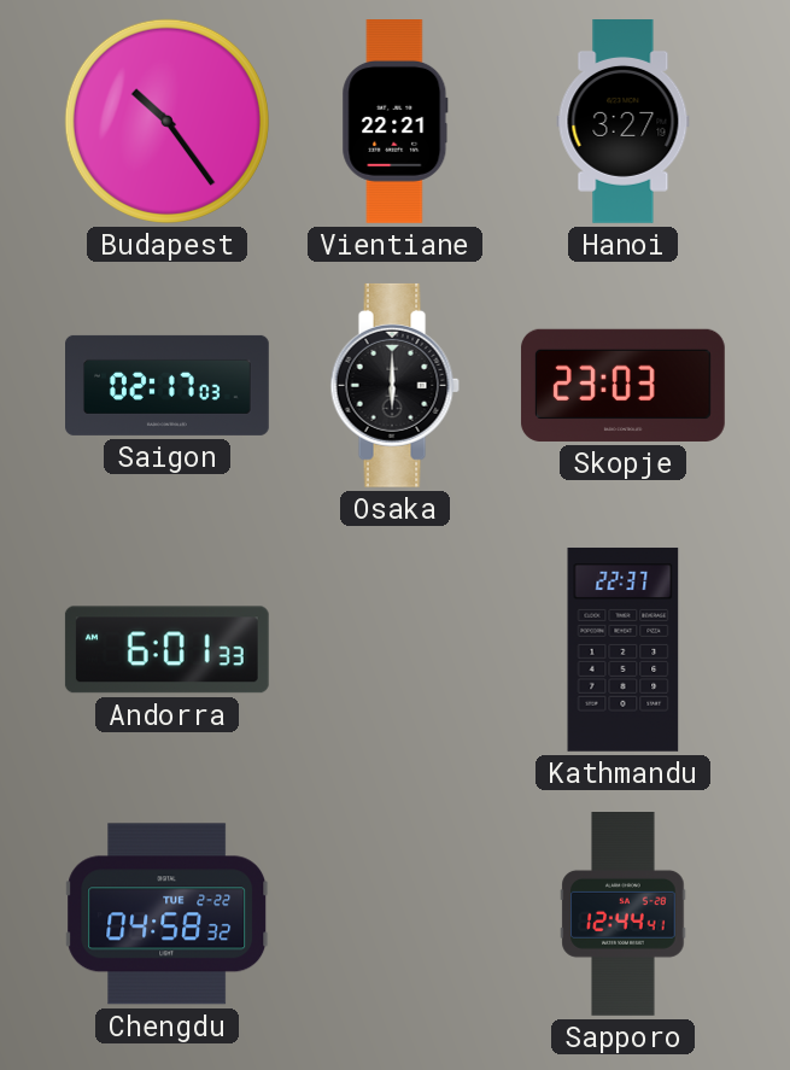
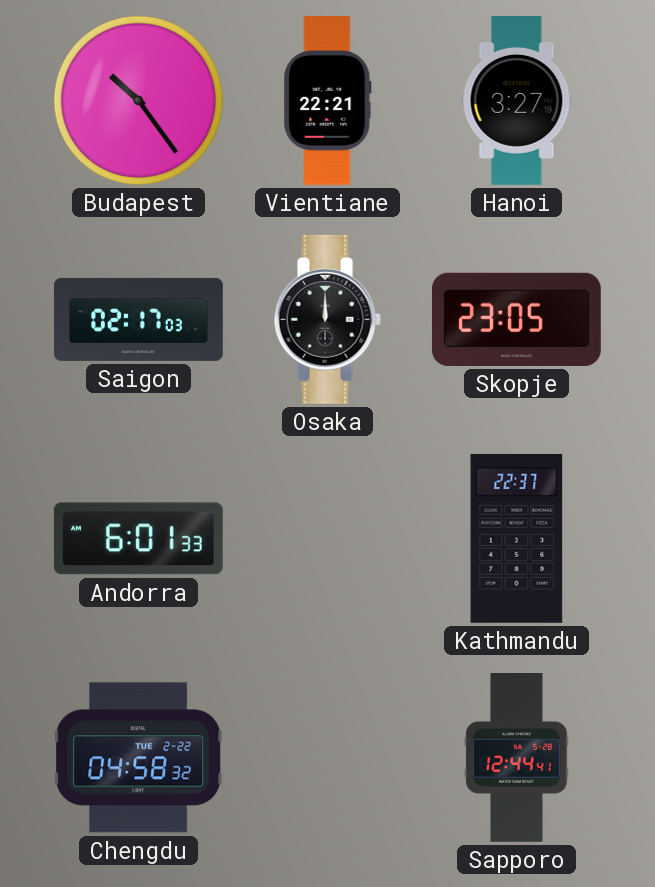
Osaka: 6:00 -> 12:00
Skopje: 23:03 -> 23:05
